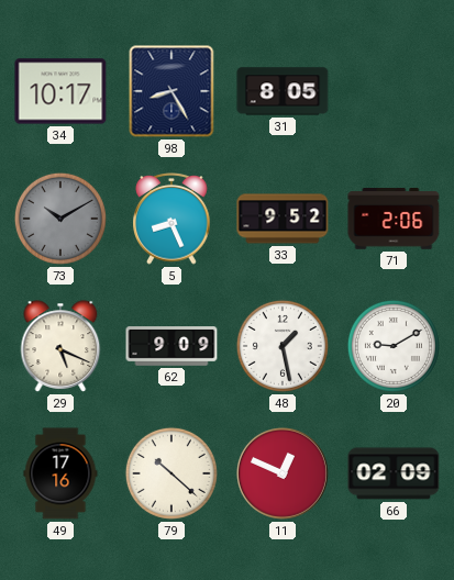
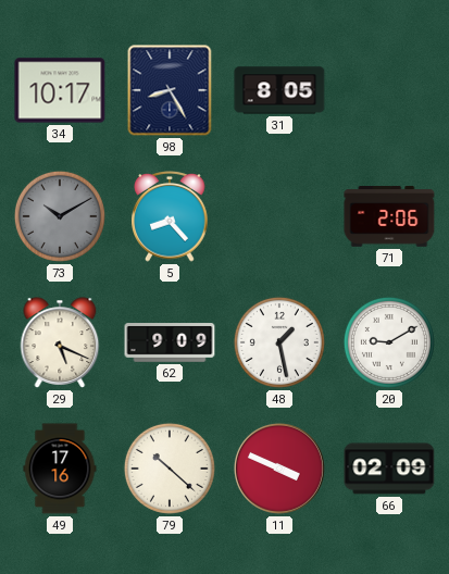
5: 8:26 -> 8:23
33: 9:52 -> none
11: 12:49 -> 3:49
